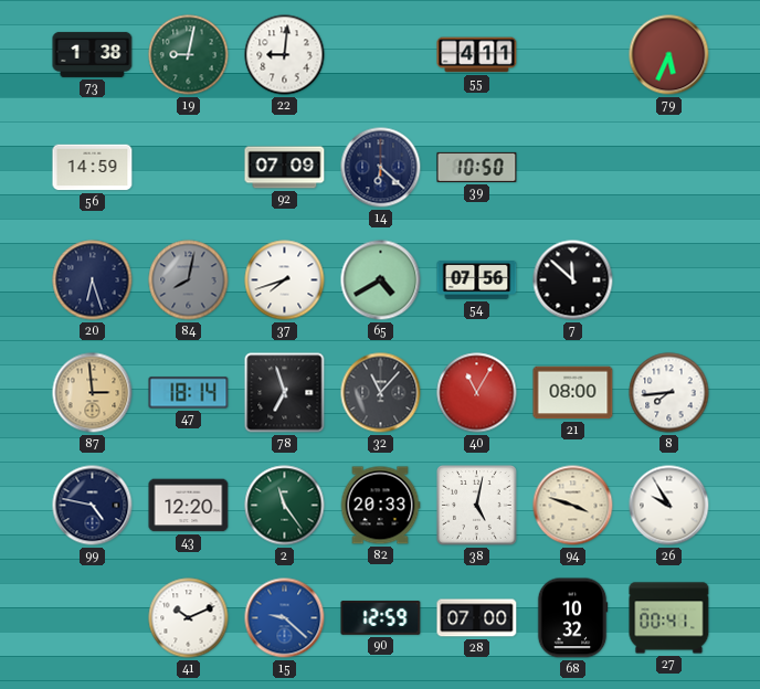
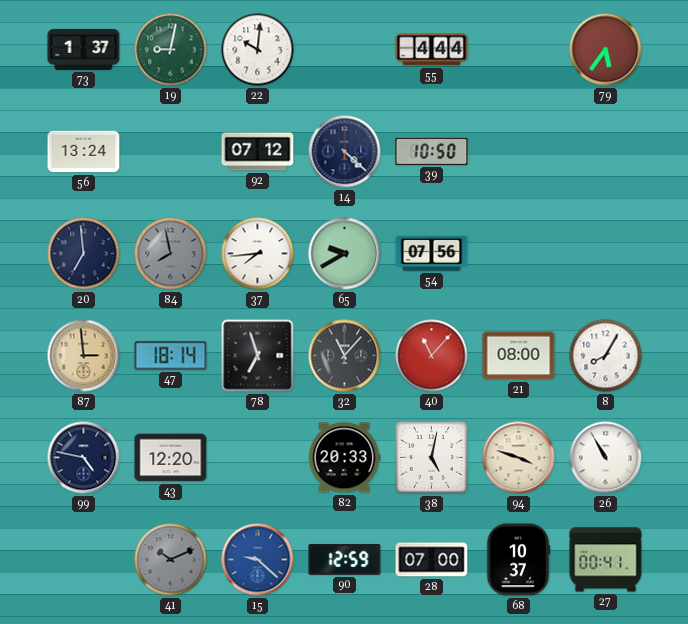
73: 1:38 -> 1:37
22: 9:01 -> 10:01
55: 4:11 -> 4:44
79: 5:34 -> 5:36
56: 14:59 -> 13:24
92: 07:09 -> 07:12
14: 6:22 -> 4:22
20: 6:27 -> 6:59
84: 8:02 -> 7:58
37: 7:42 -> 7:44
65: 4:40 -> 9:40
7: 11:52 -> none
40: 11:05 -> 11:07
8: 7:44 -> 8:05
2: 11:24 -> none
26: 9:55 -> 10:55
41 dial: white -> grey
68: 10:32 -> 10:37
